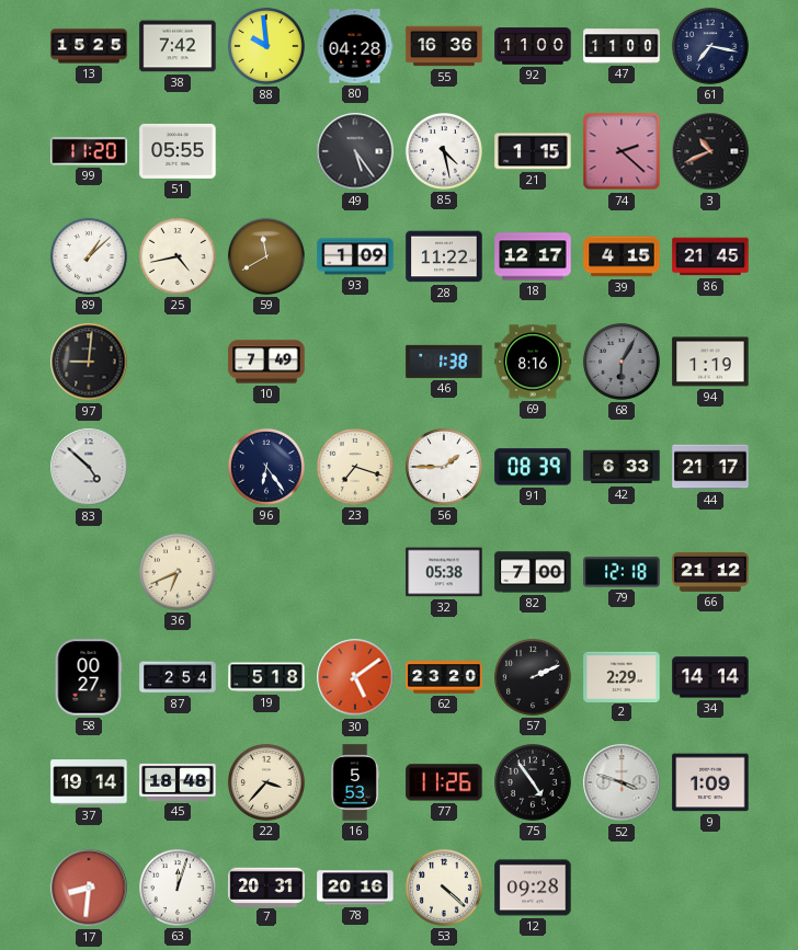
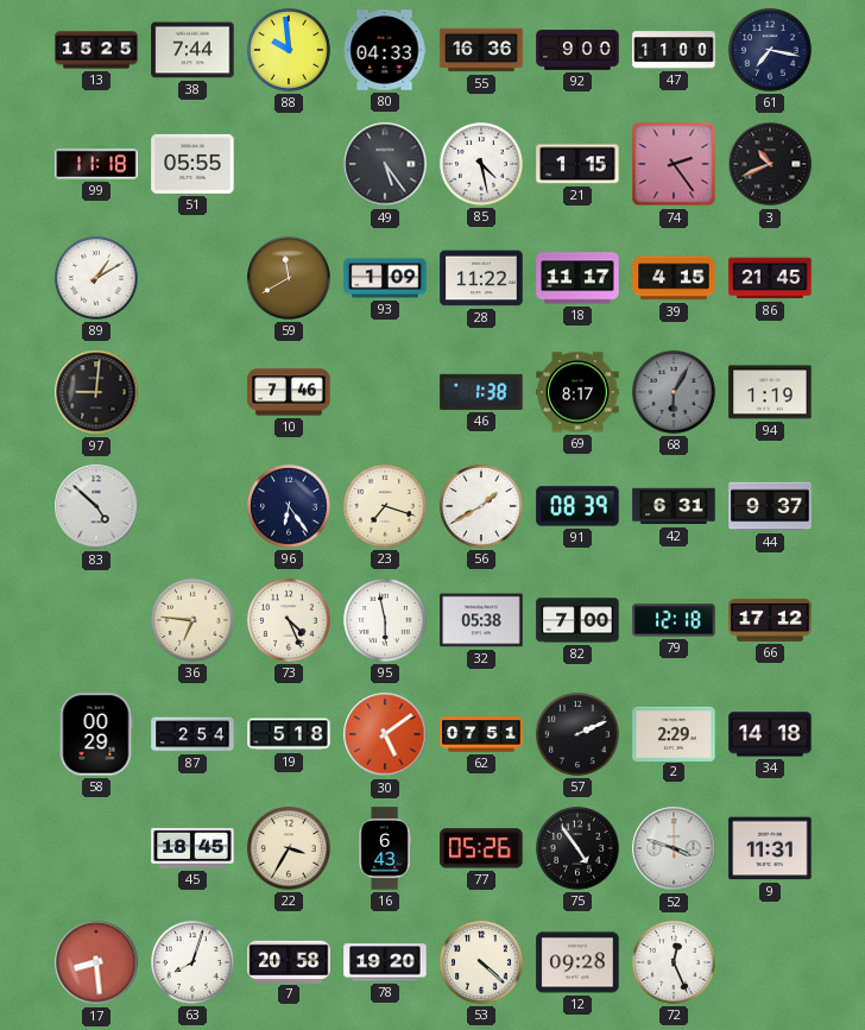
38: 7:42 -> 7:44
80: 04:28 -> 04:33
92: 11:00 -> 9:00
99: 11:20 -> 11:18
74: 2:22 -> 2:24
89: 1:08 -> 1:10
25: 4:43 -> none
18: 12:17 -> 11:17
10: 7:49 -> 7:46
69: 8:16 -> 8:17
56: 1:45 -> 1:40
42: 6:33 -> 6:31
44: 21:17 -> 9:37
36: 6:41 -> 6:46
73: none -> 4:26
95: none -> 5:58
66: 21:12 -> 17:12
58: 00:27 -> 00:29
62: 23:20 -> 07:51
34: 14:14 -> 14:18
37: 19:14 -> none
45: 18:48 -> 18:45
22: 3:37 -> 3:35
16: 5:53 -> 6:43
77: 11:26 -> 05:26
9: 1:09 -> 11:31
17: 8:31 -> 8:29
63: 12:03 -> 8:03
7: 20:31 -> 20:58
78: 20:16 -> 19:20
72: none -> 12:26
